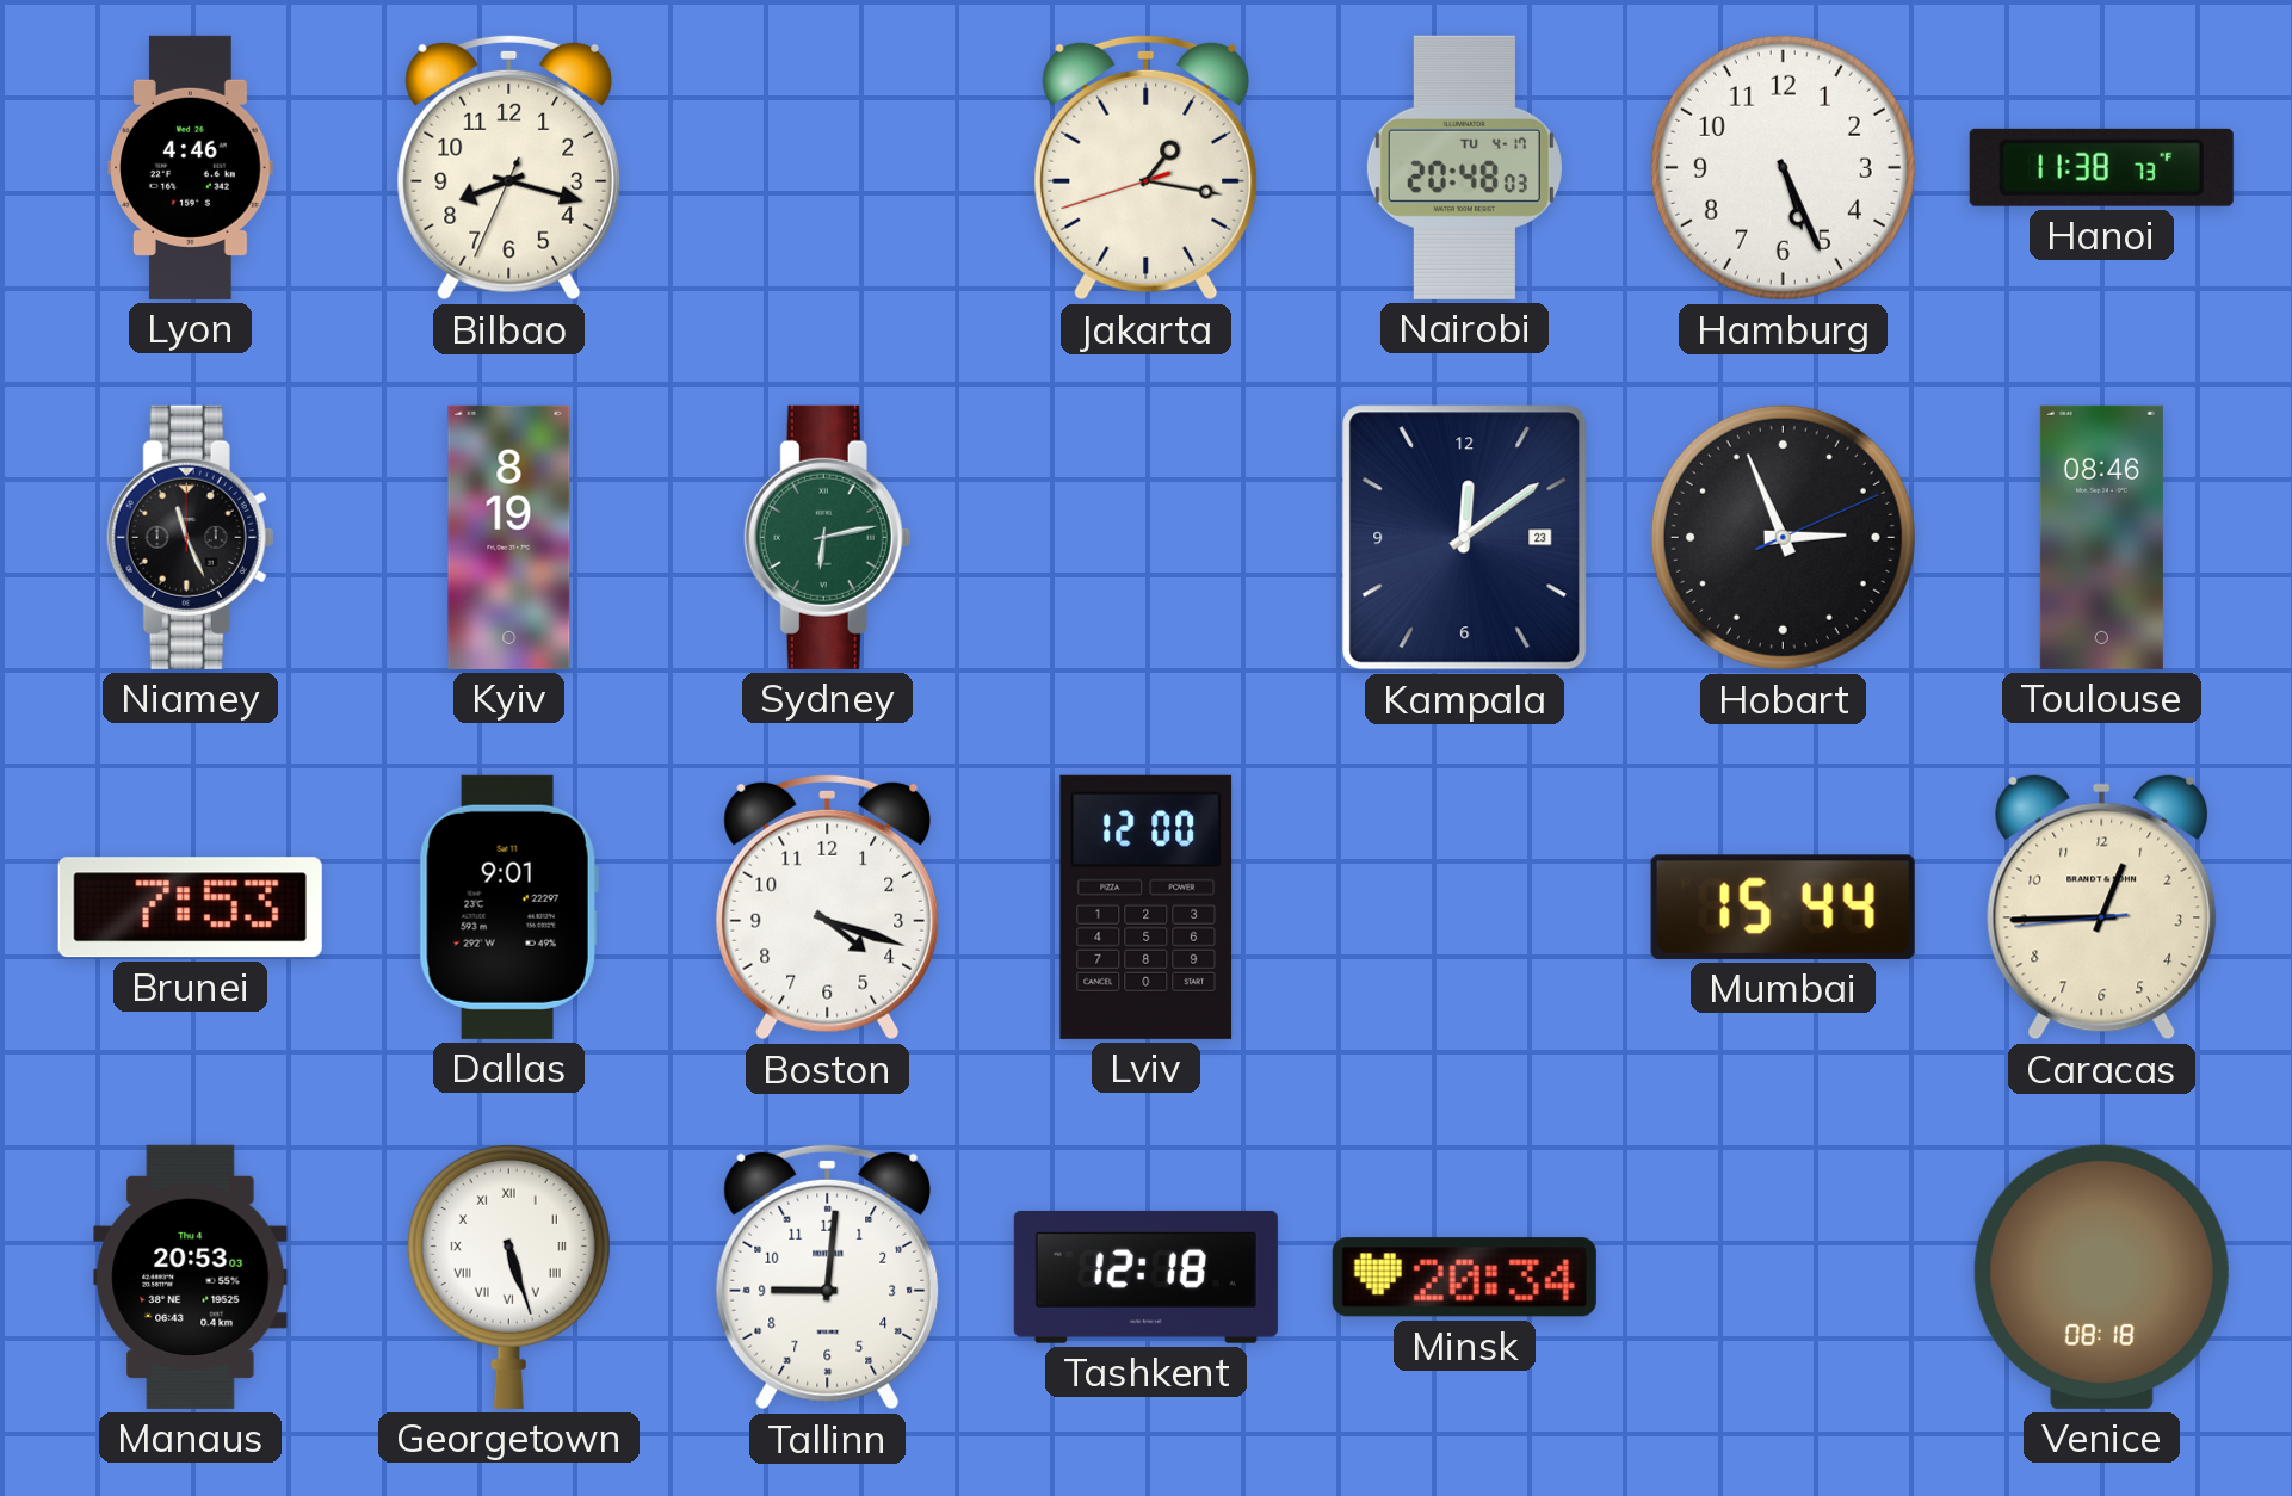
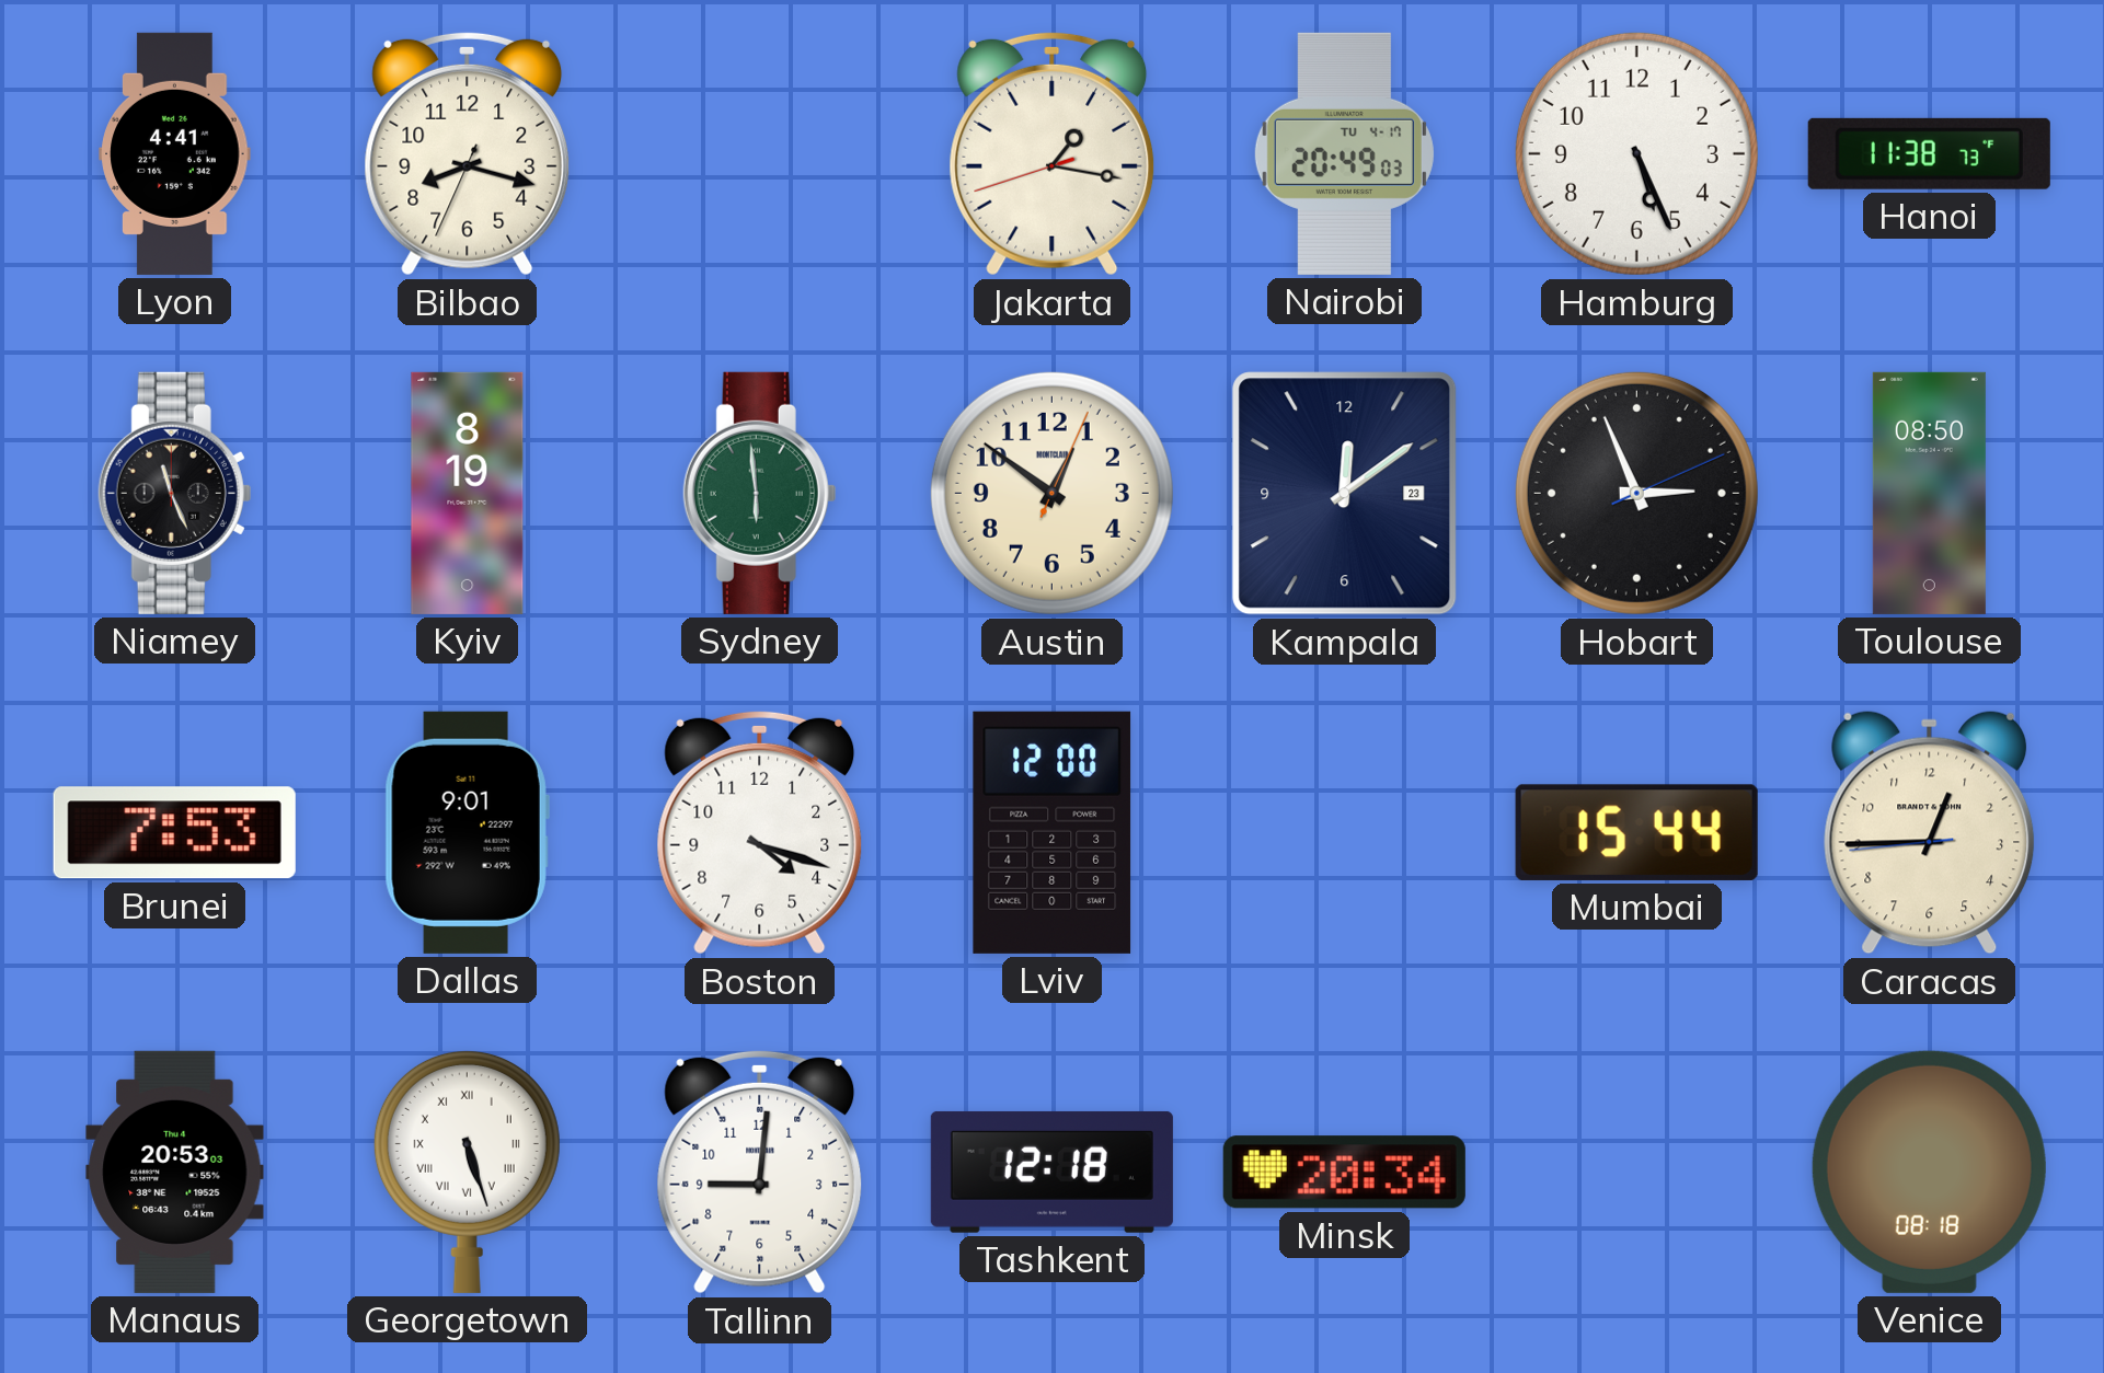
Lyon: 4:46 -> 4:41
Nairobi: 20:48 -> 20:49
Sydney: 6:13 -> 5:59
Austin: none -> 12:51
Toulouse: 08:46 -> 08:50
